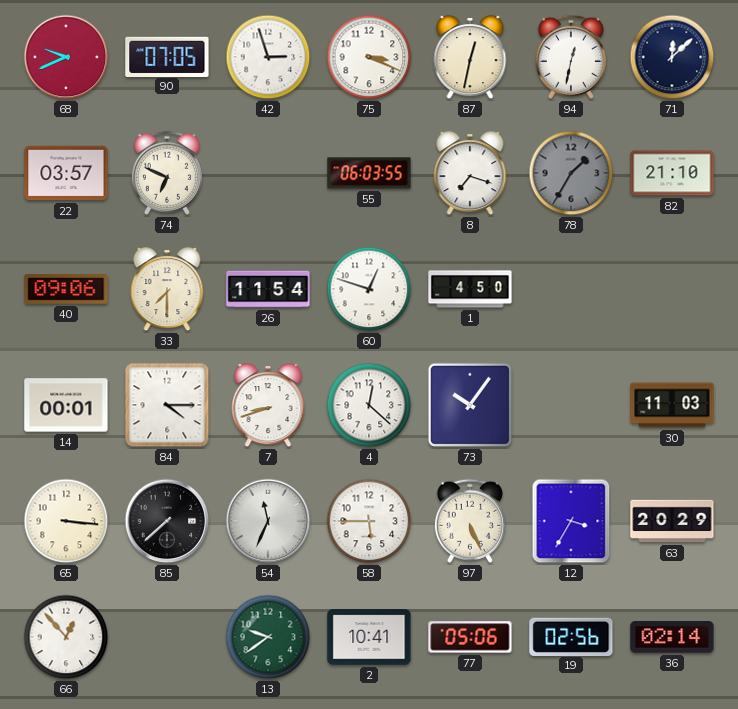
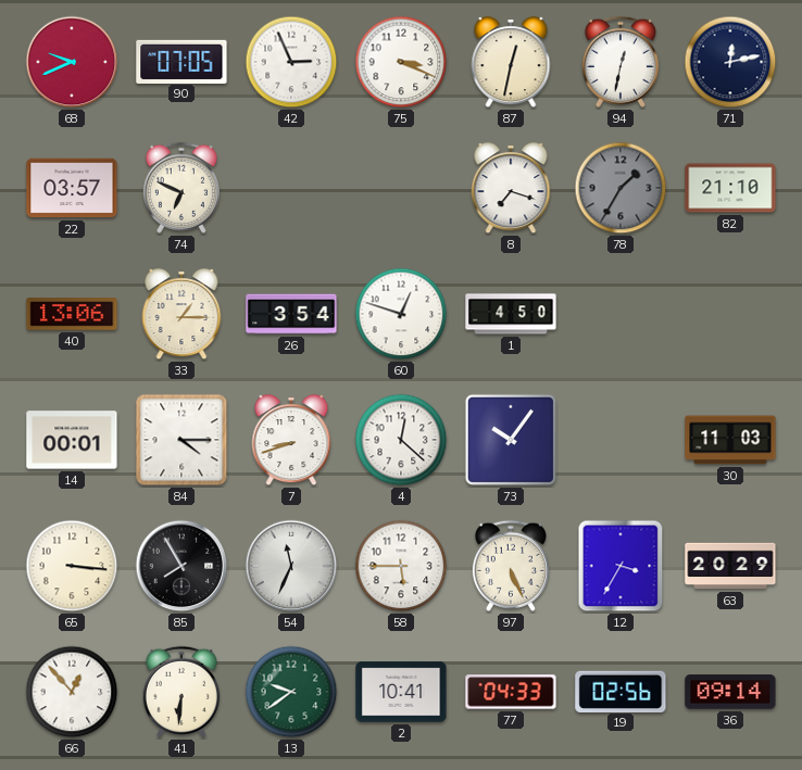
42: 2:57 -> 2:56
71: 12:08 -> 12:13
55: 06:03 -> none
40: 09:06 -> 13:06
33: 7:30 -> 1:15
26: 11:54 -> 3:54
85: 7:38 -> 7:55
41: none -> 6:31
77: 05:06 -> 04:33
36: 02:14 -> 09:14
